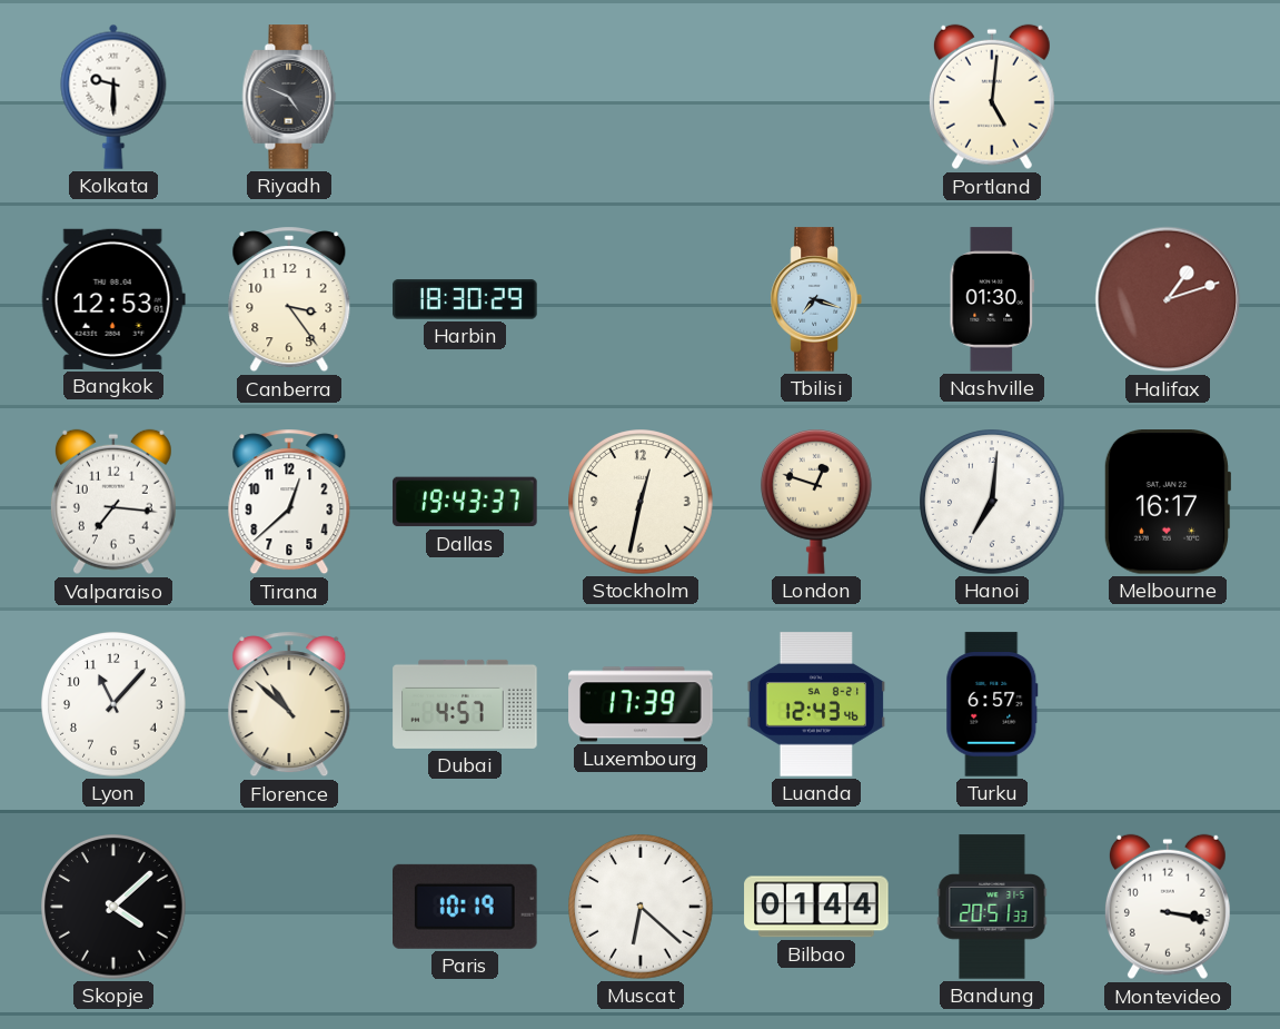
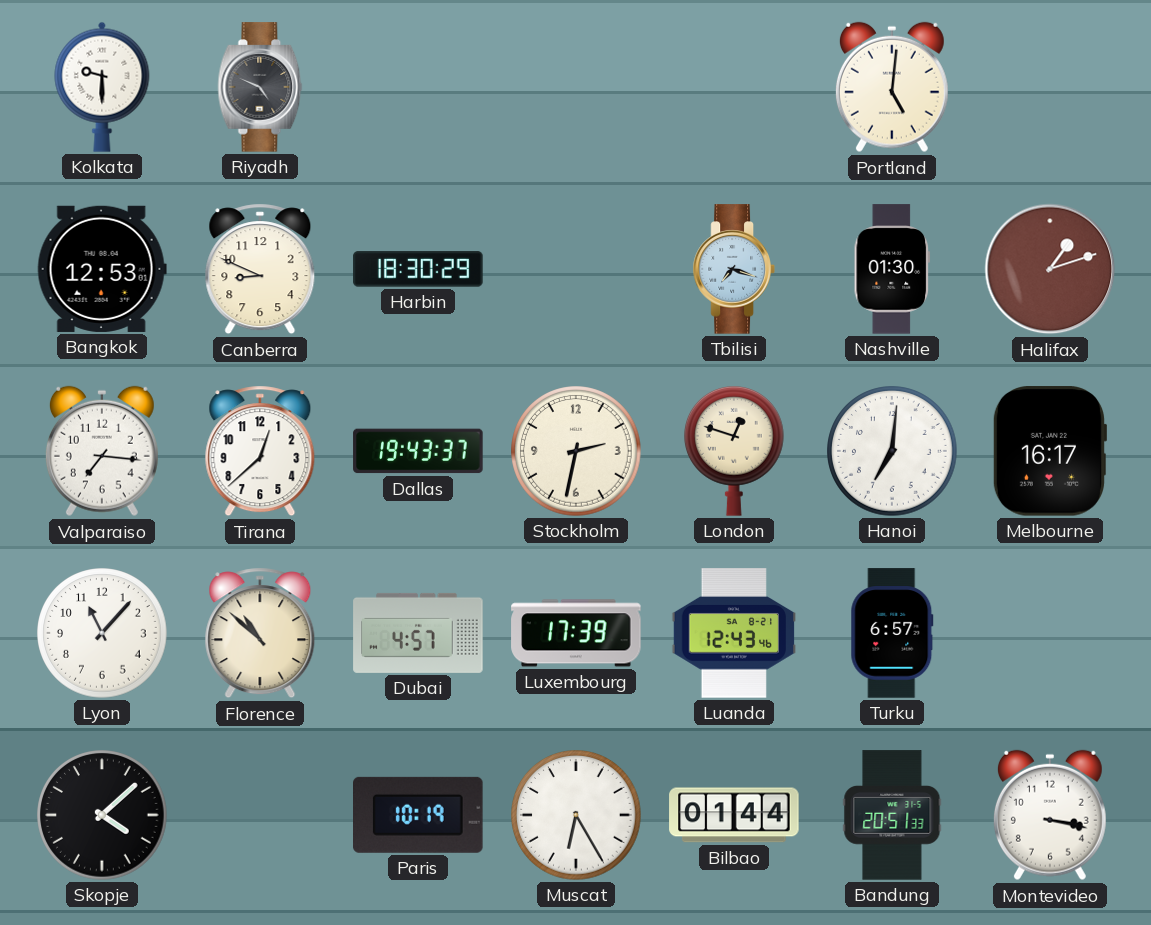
Canberra: 3:24 -> 8:49
Stockholm: 12:32 -> 2:32
Muscat: 6:22 -> 6:25
